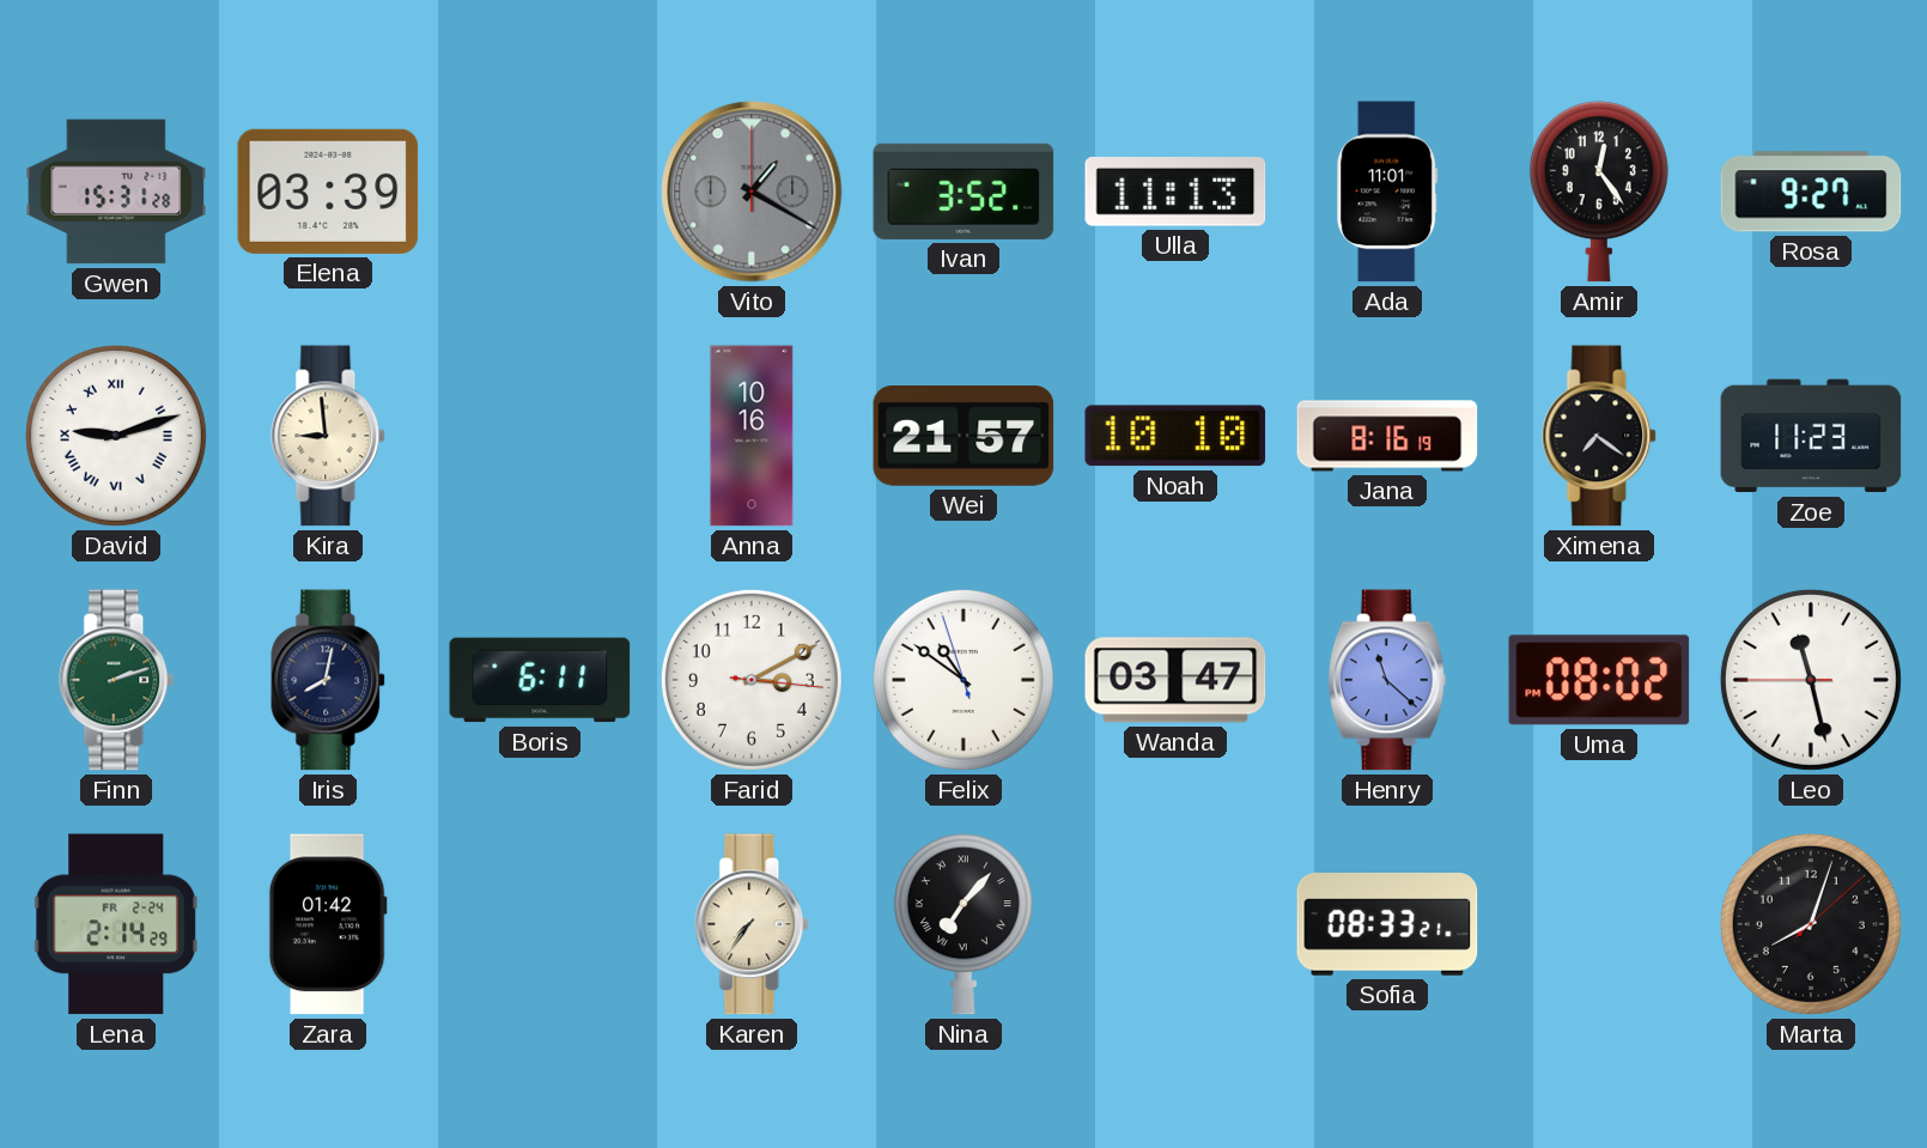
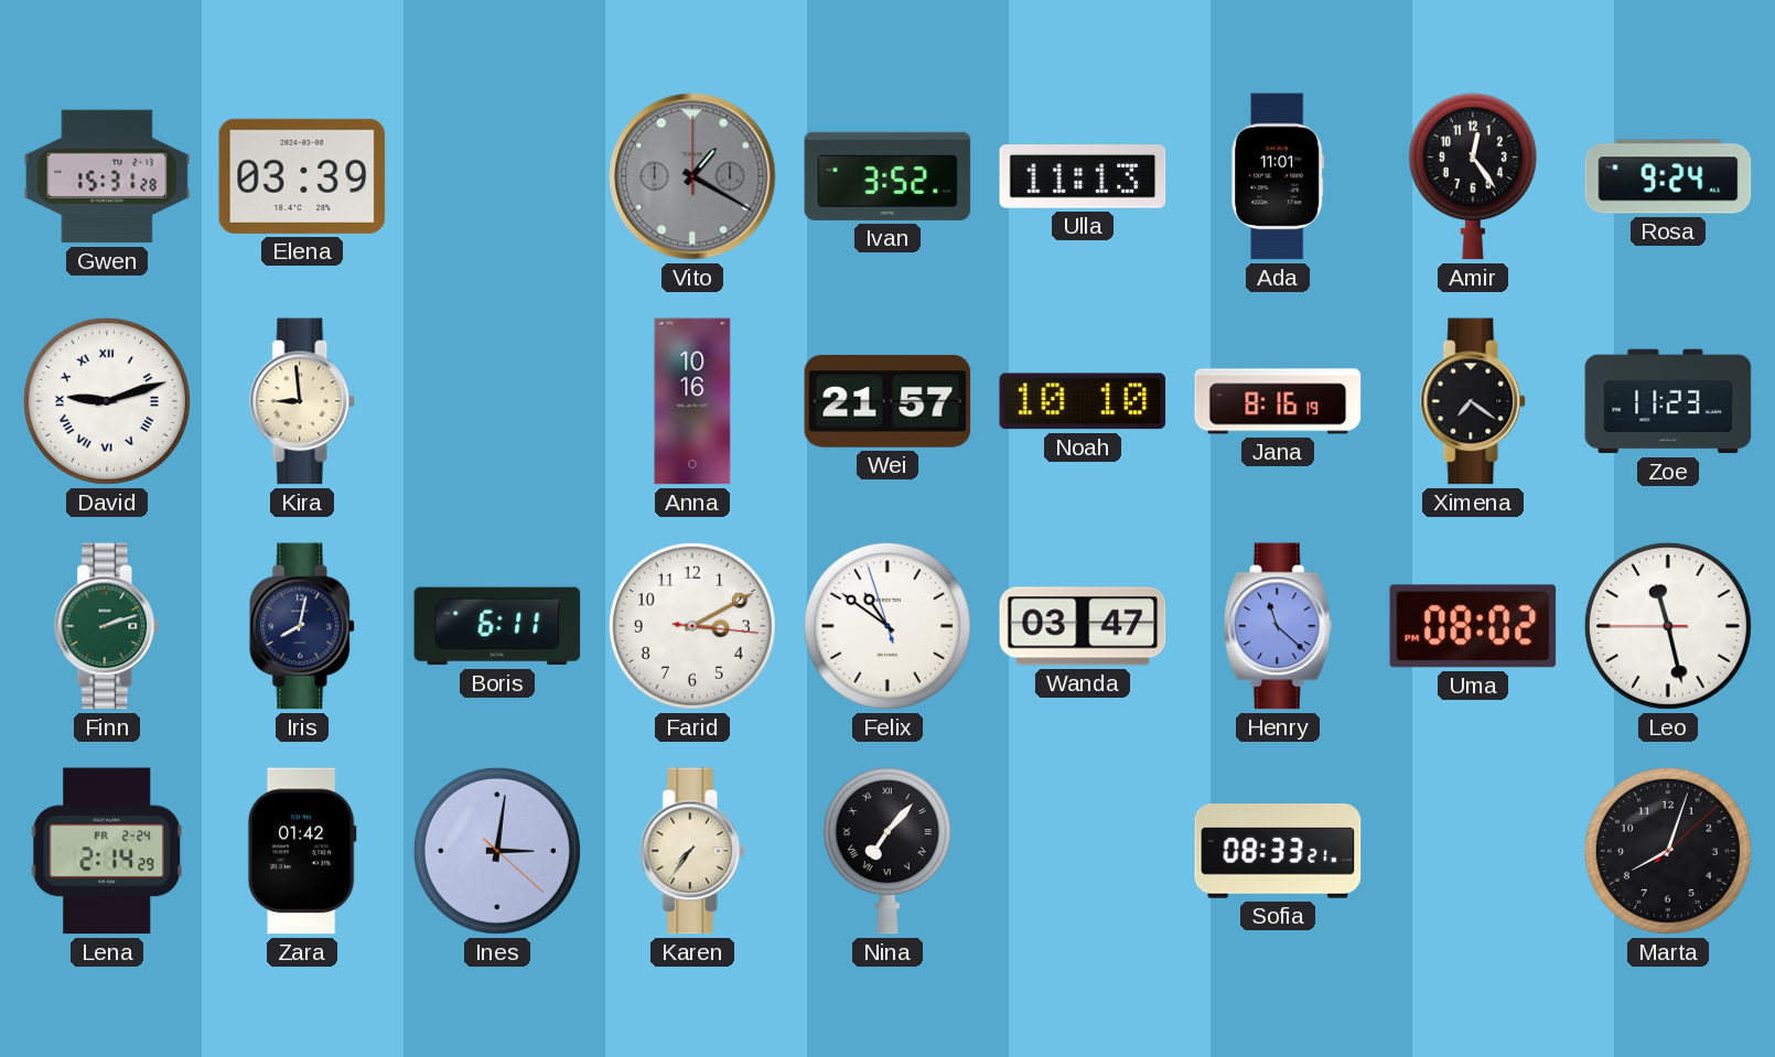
Rosa: 9:27 -> 9:24
Ines: none -> 3:01
